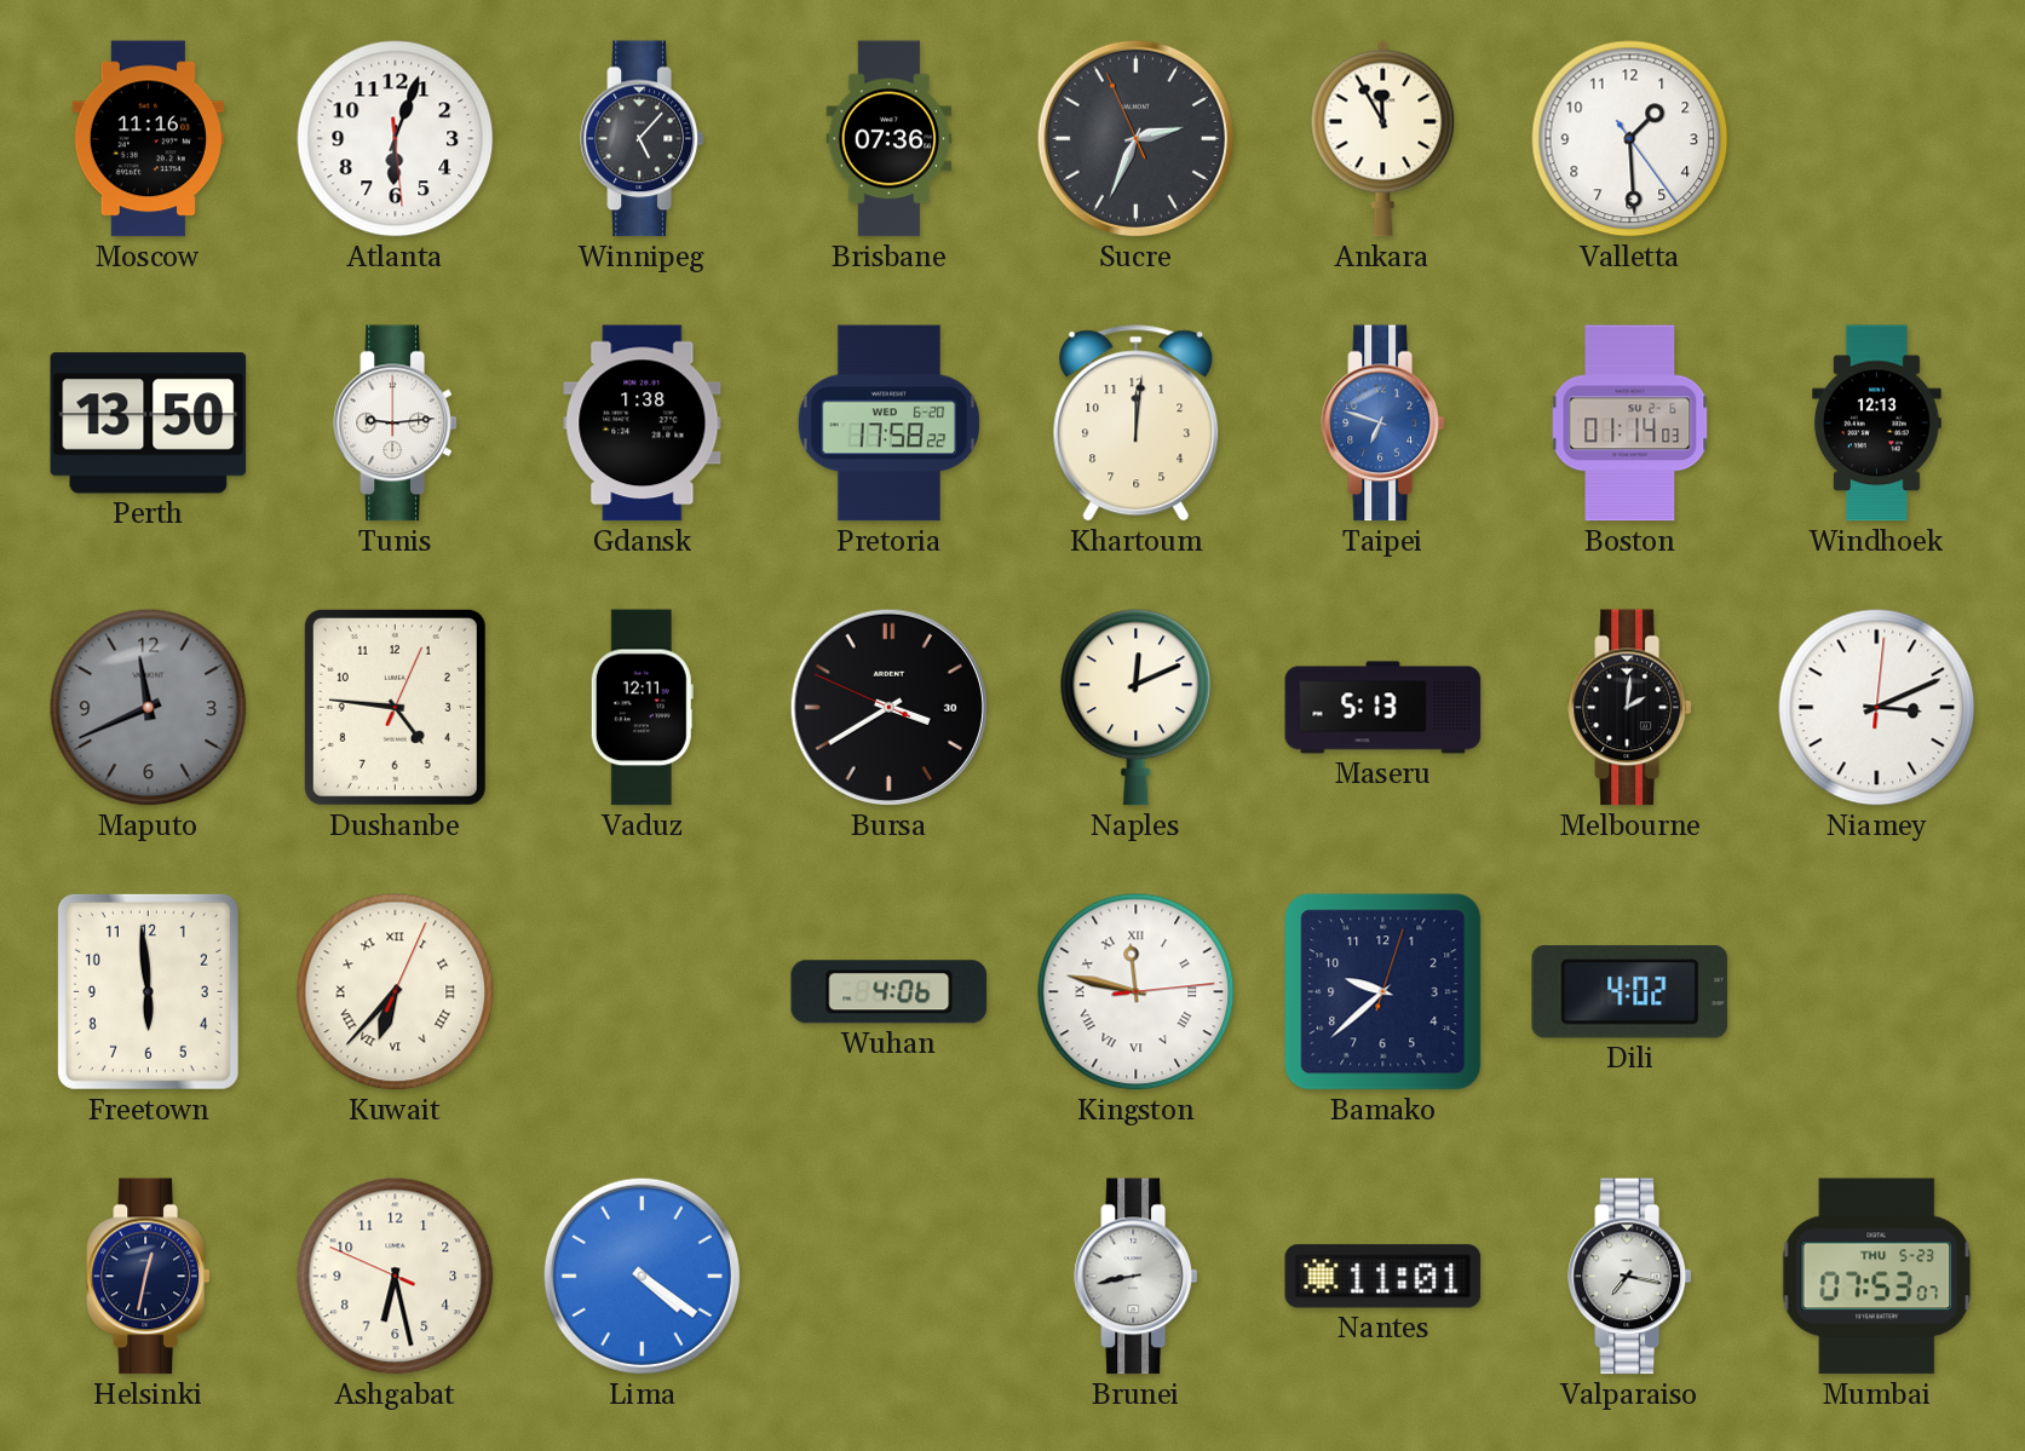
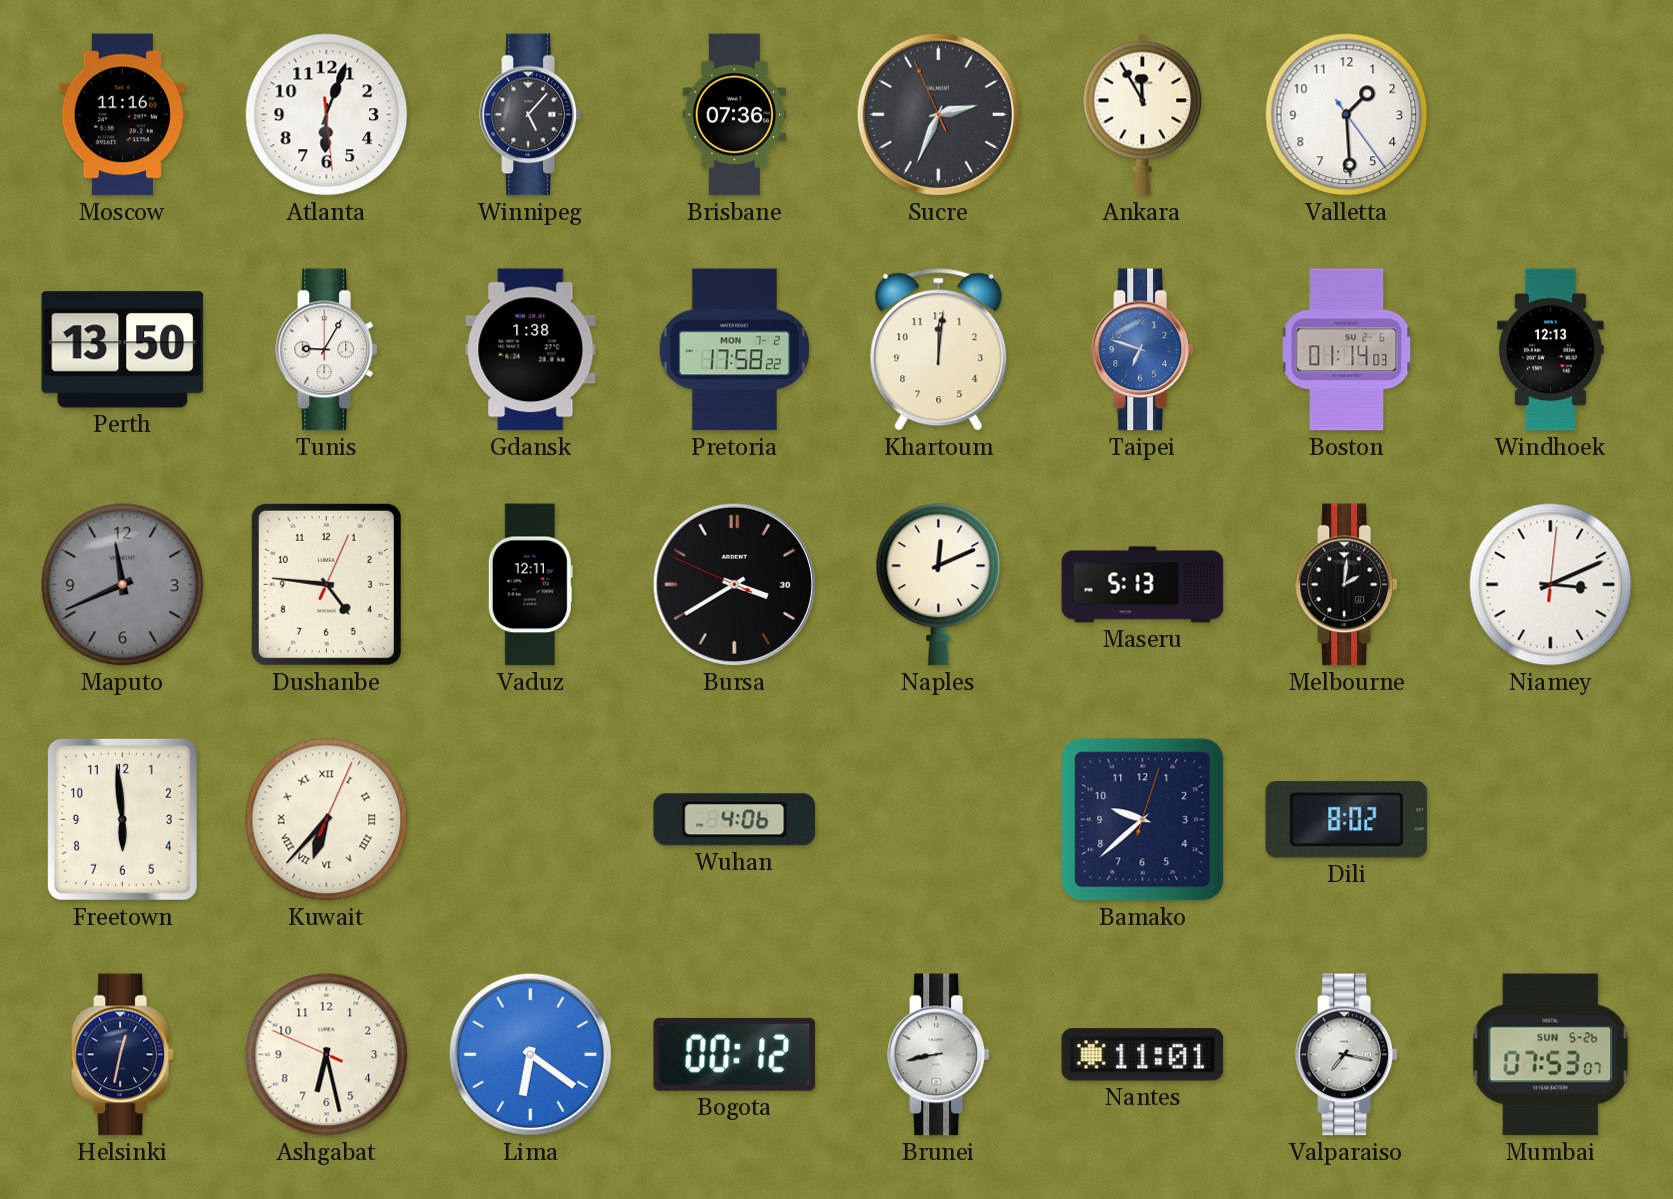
Tunis: 9:14 -> 9:05
Pretoria date: WED 6-20 -> MON 7-2
Kingston: 11:47 -> none
Dili: 4:02 -> 8:02
Lima: 4:21 -> 6:21
Bogota: none -> 00:12
Mumbai date: THU 5-23 -> SUN 5-26
